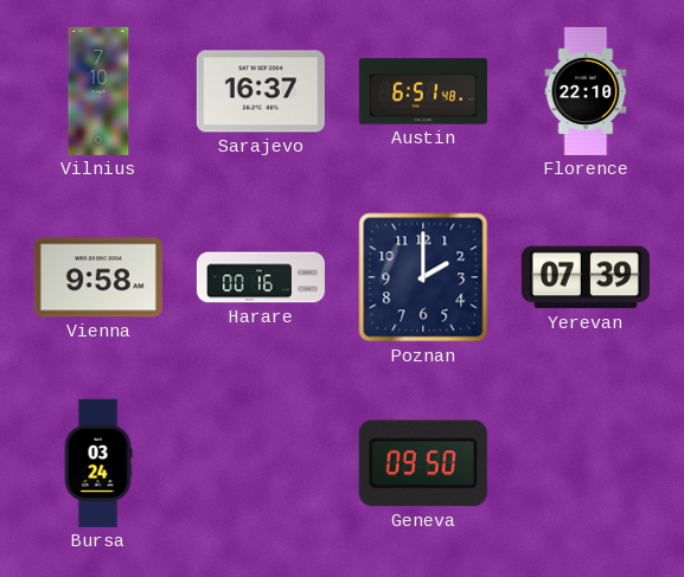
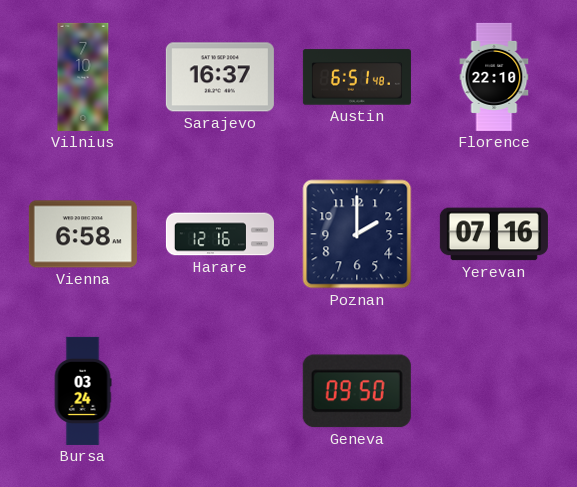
Vienna: 9:58 -> 6:58
Harare: 00:16 -> 12:16
Yerevan: 07:39 -> 07:16
